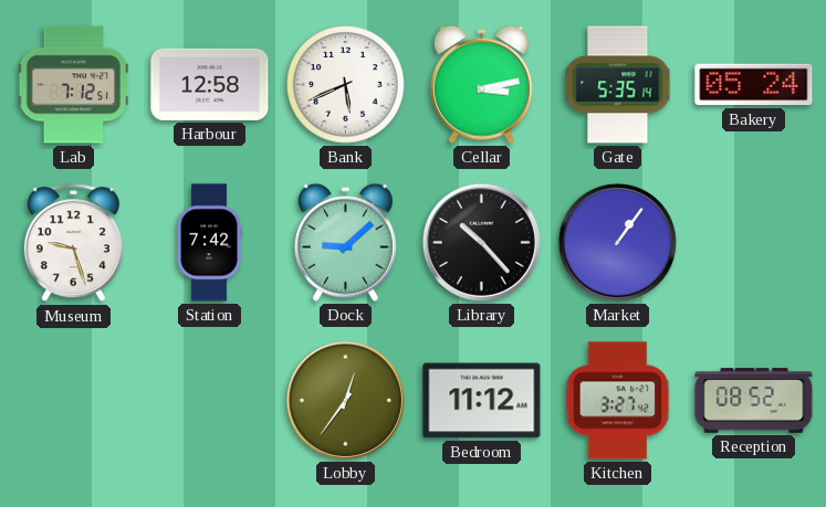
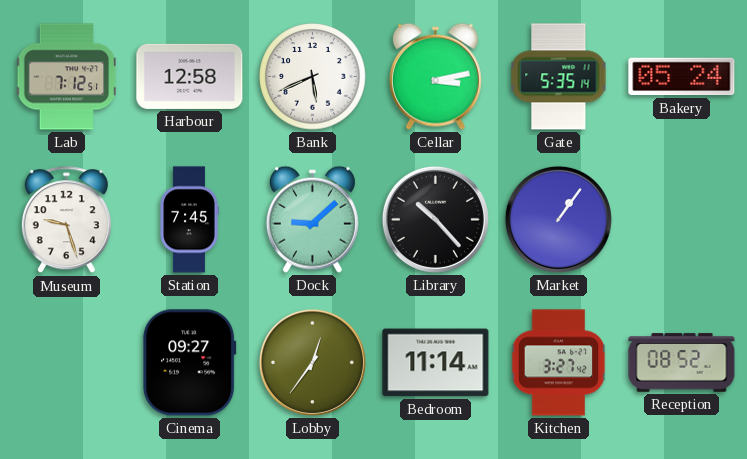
Station: 7:42 -> 7:45
Cinema: none -> 09:27
Bedroom: 11:12 -> 11:14
